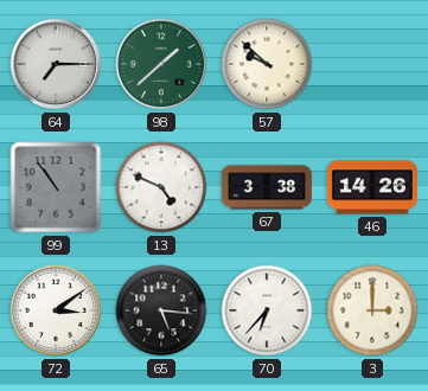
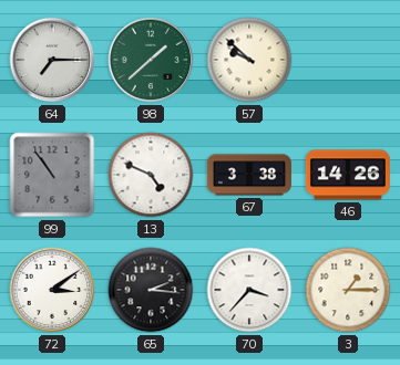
65: 5:16 -> 2:16
70: 6:37 -> 3:37
3: 3:00 -> 1:15
